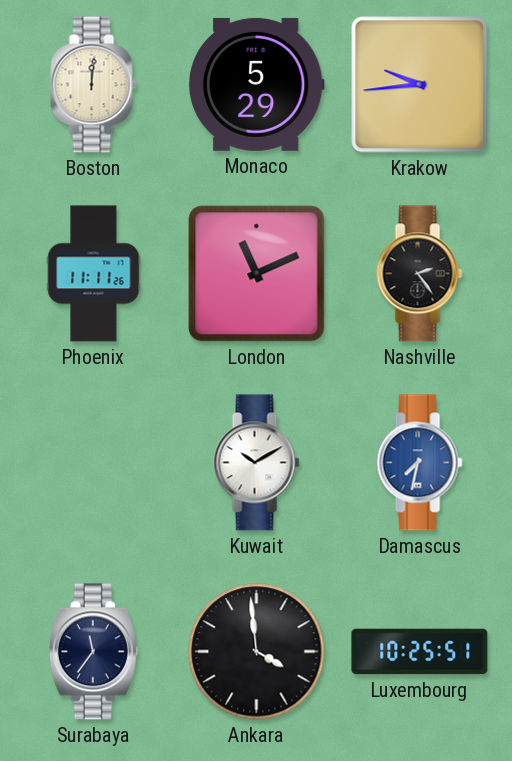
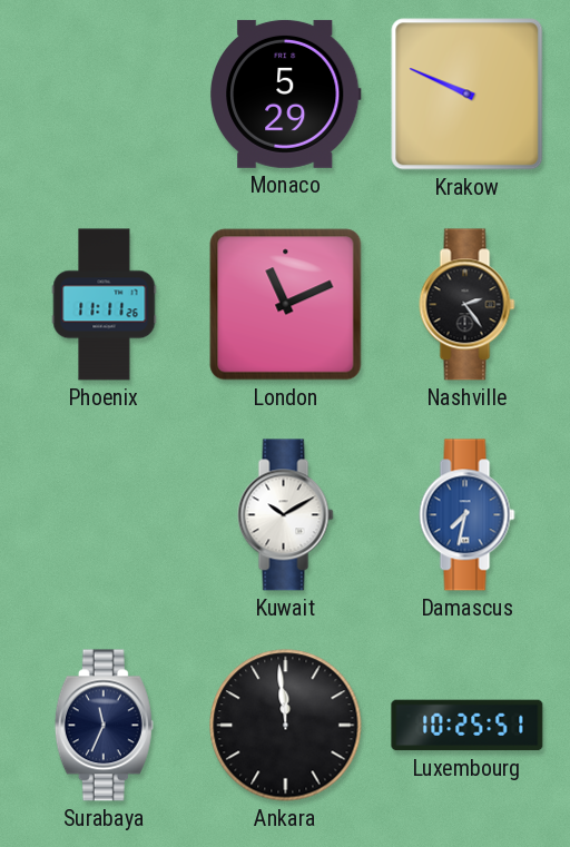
Boston: 12:01 -> none
Krakow: 9:44 -> 9:49
Surabaya: 11:36 -> 11:34
Ankara: 3:59 -> 11:59
